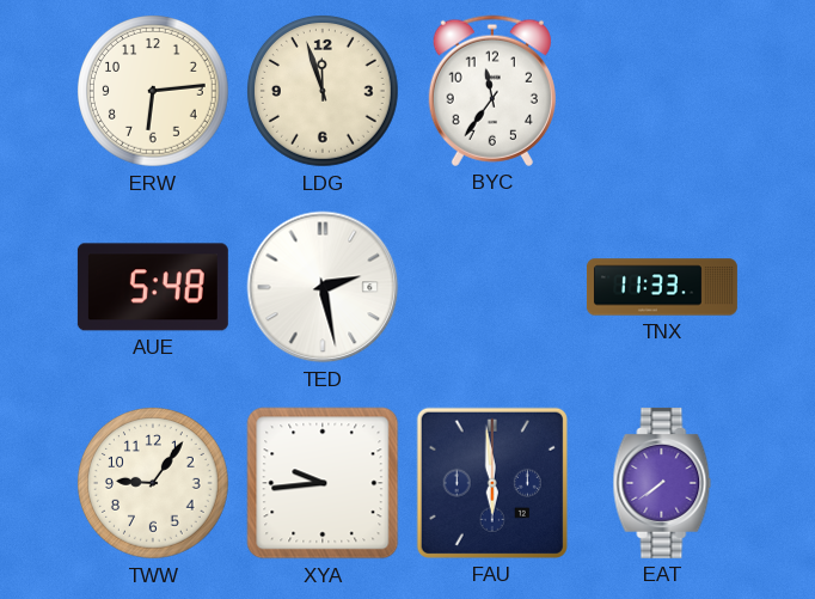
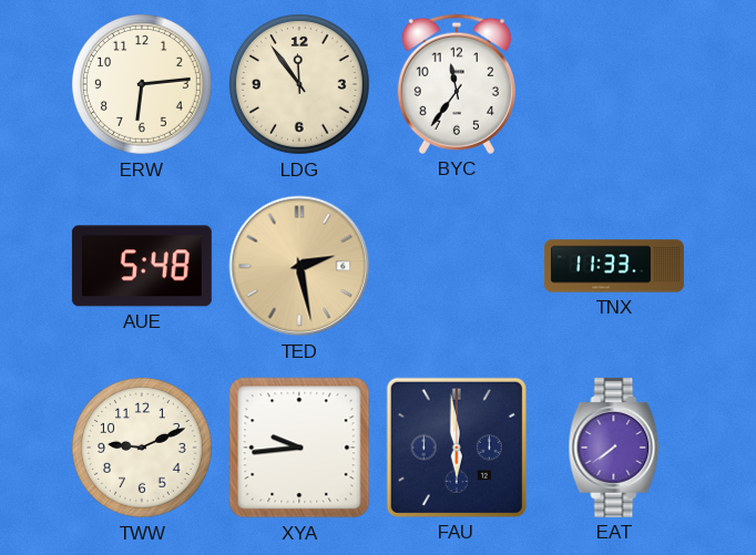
LDG: 11:57 -> 11:54
TED dial: white -> champagne
TWW: 9:06 -> 9:11
